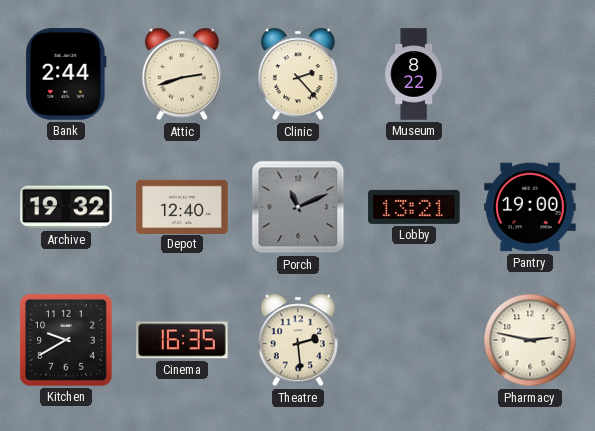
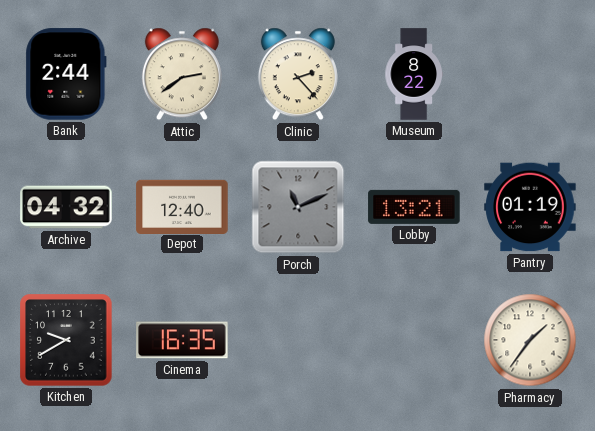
Attic: 2:42 -> 2:39
Archive: 19:32 -> 04:32
Pantry: 19:00 -> 01:19
Theatre: 2:29 -> none
Pharmacy: 2:47 -> 1:36
